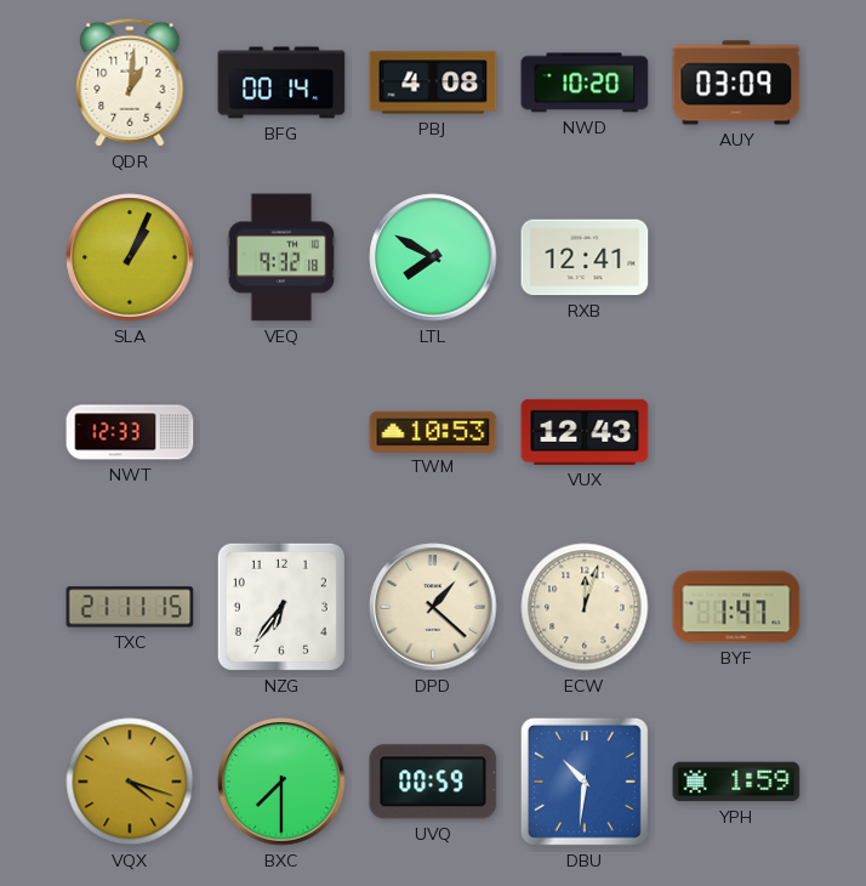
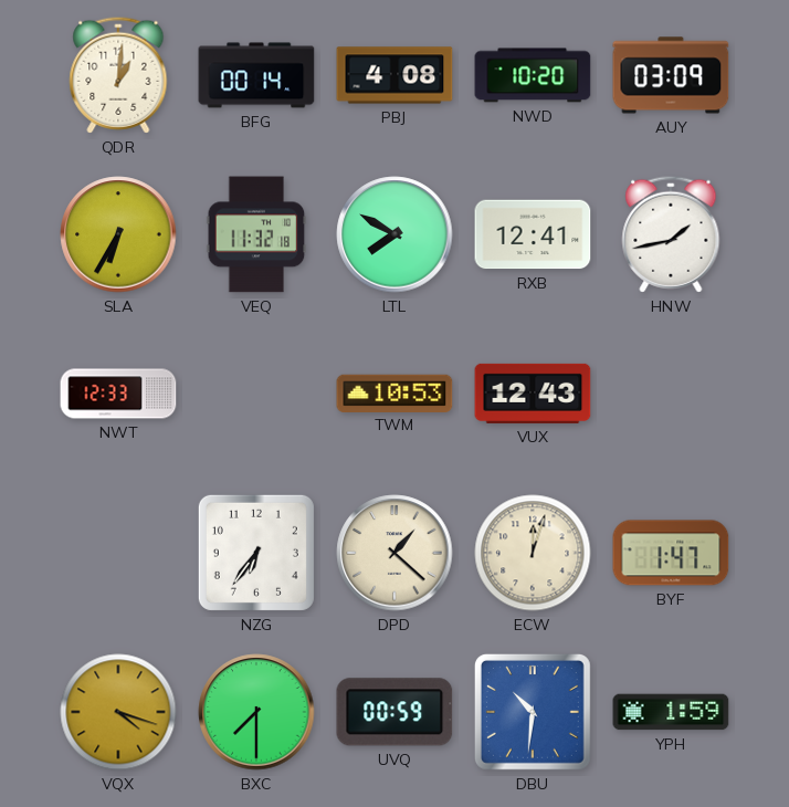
SLA: 1:04 -> 6:35
VEQ: 9:32 -> 11:32
HNW: none -> 1:43
TXC: 21:11 -> none
